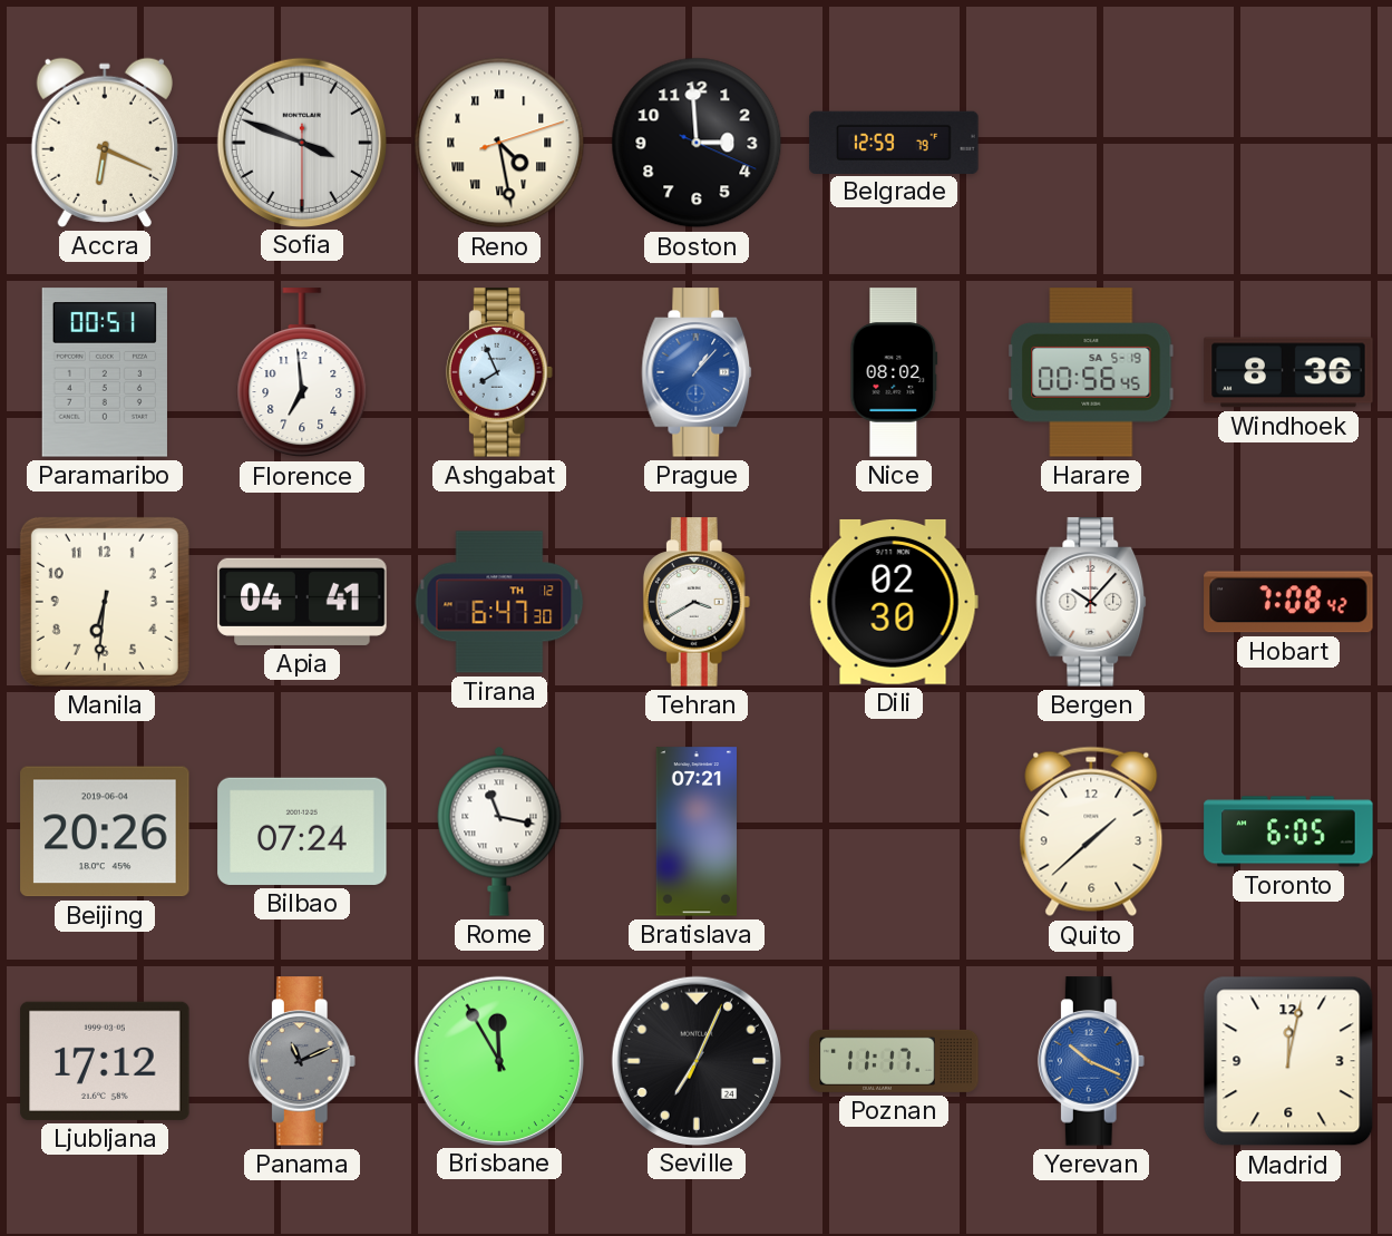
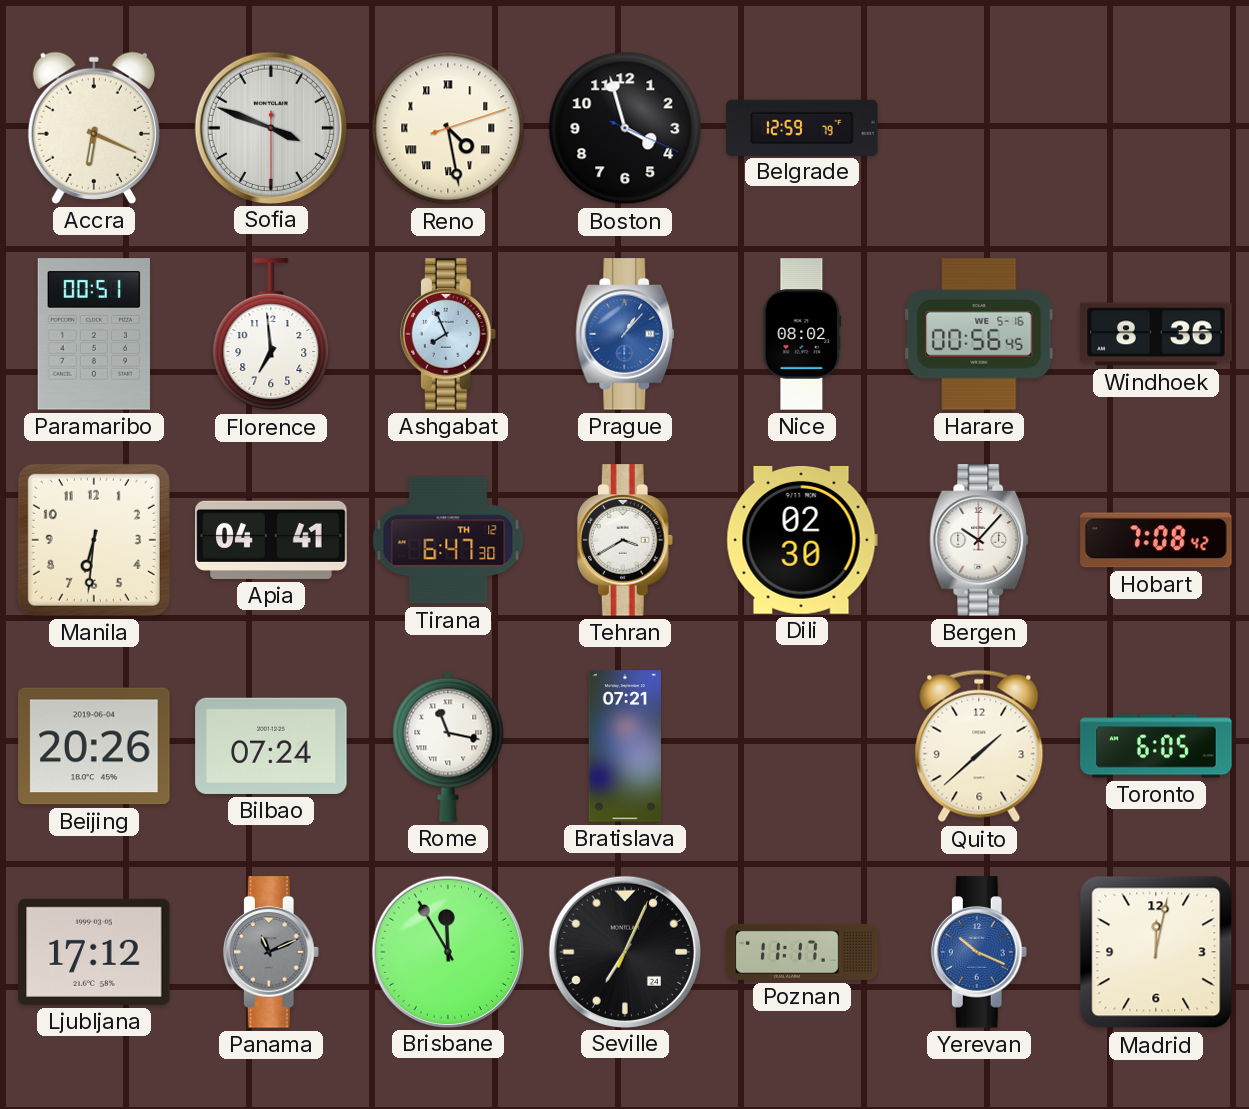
Boston: 2:59 -> 3:57
Harare date: SA 5-19 -> WE 5-16
